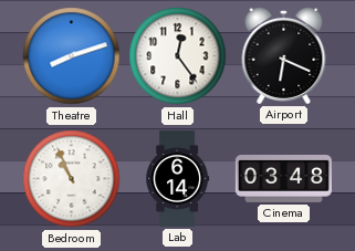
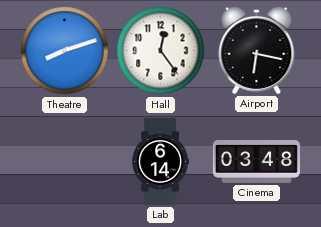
Airport: 6:19 -> 6:17
Bedroom: 10:56 -> none
